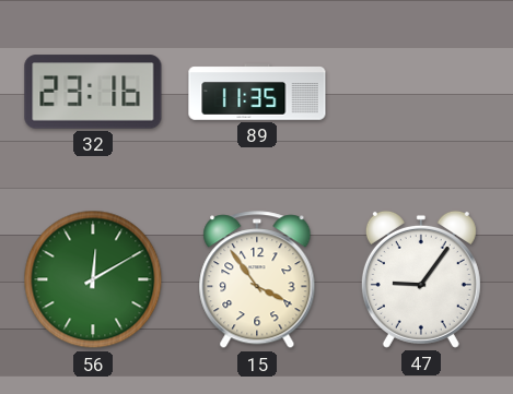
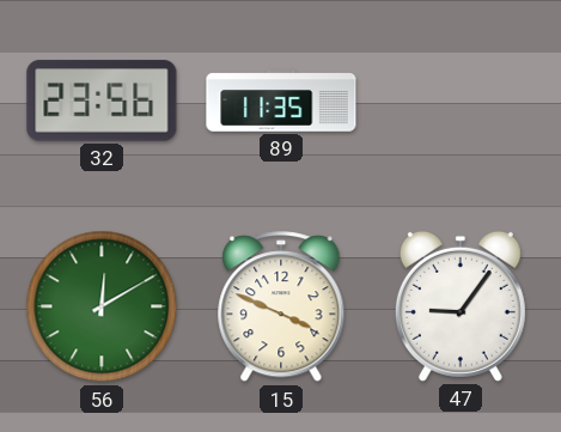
32: 23:16 -> 23:56
15: 3:54 -> 3:49
